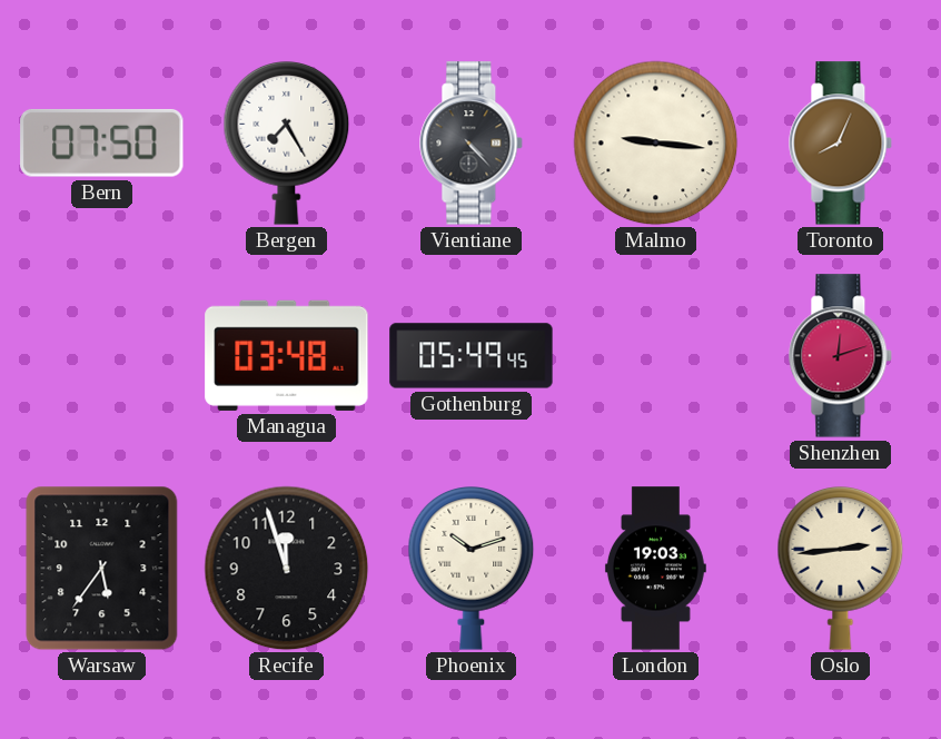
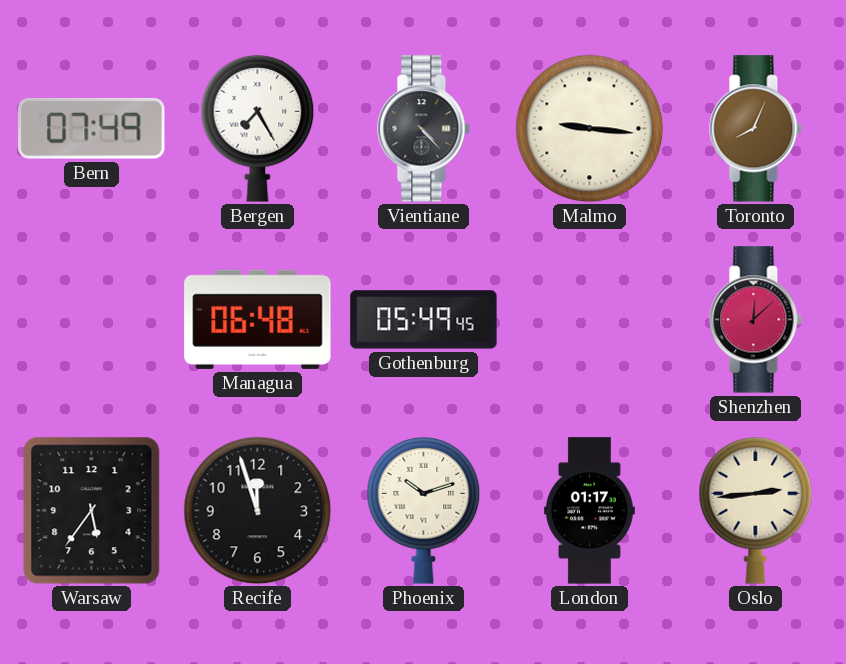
Bern: 07:50 -> 07:49
Managua: 03:48 -> 06:48
Shenzhen: 12:12 -> 12:08
London: 19:03 -> 01:17
